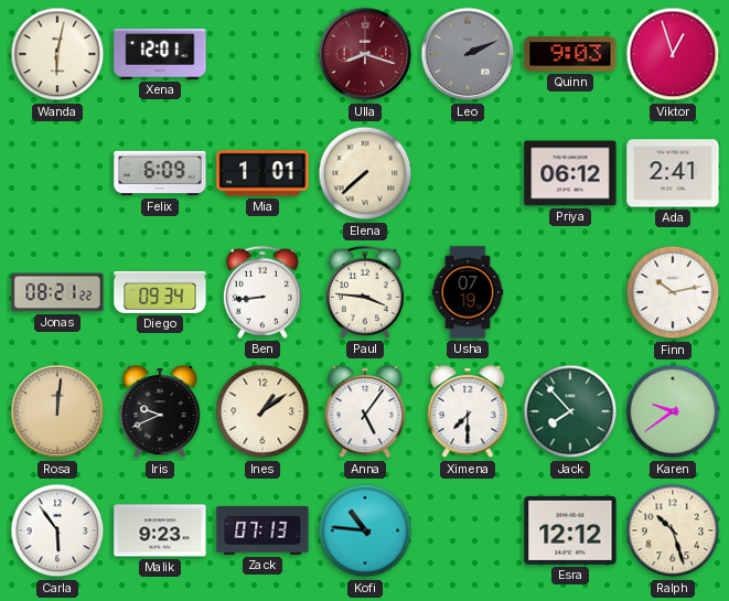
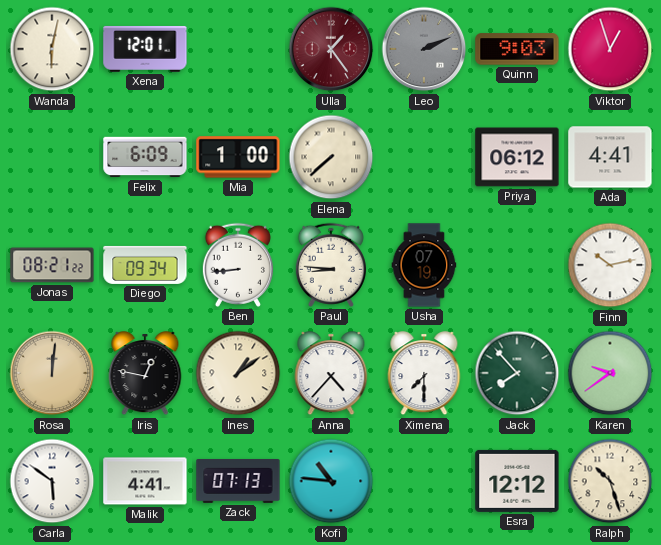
Ulla: 8:18 -> 1:24
Mia: 1:01 -> 1:00
Ada: 2:41 -> 4:41
Paul: 3:46 -> 8:46
Iris: 9:41 -> 12:47
Anna: 5:06 -> 4:37
Carla: 5:54 -> 5:51
Malik: 9:23 -> 4:41
